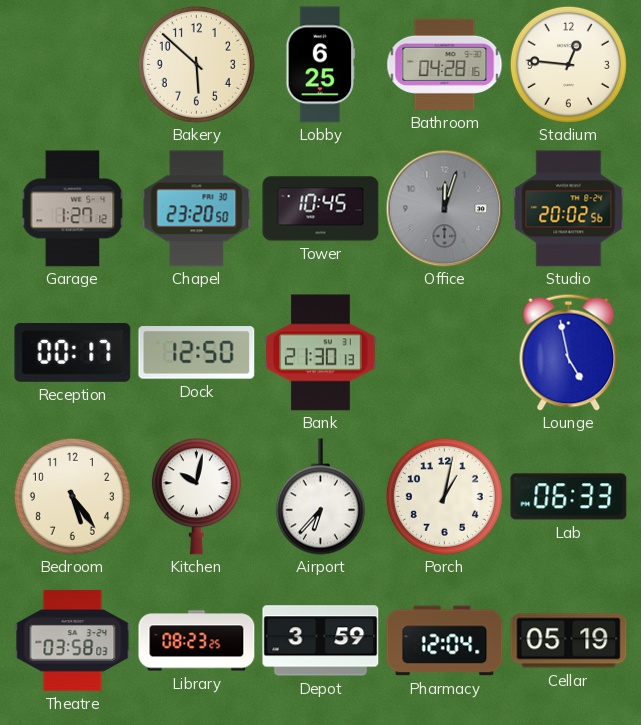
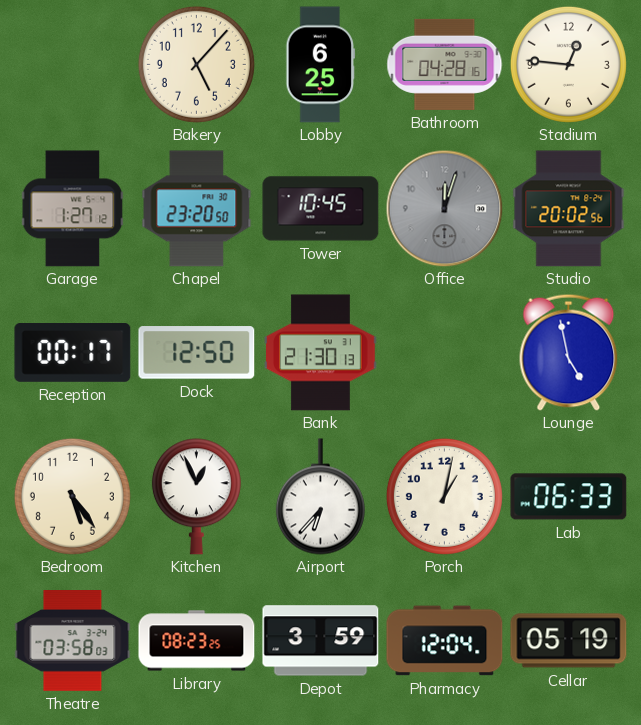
Bakery: 5:52 -> 5:07
Kitchen: 10:02 -> 12:56
